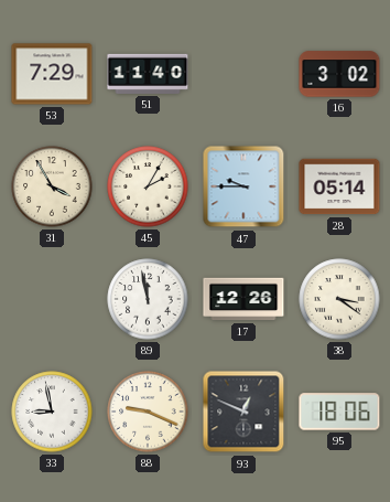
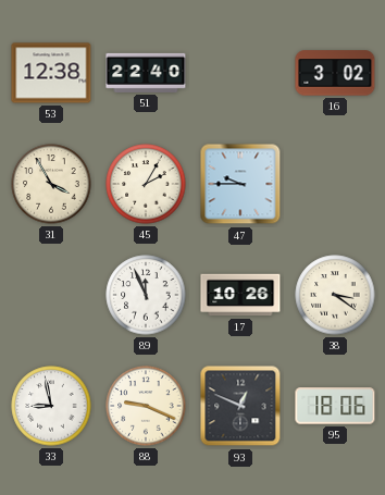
53: 7:29 -> 12:38
51: 11:40 -> 22:40
28: 05:14 -> none
89: 11:58 -> 11:56
17: 12:26 -> 10:26
